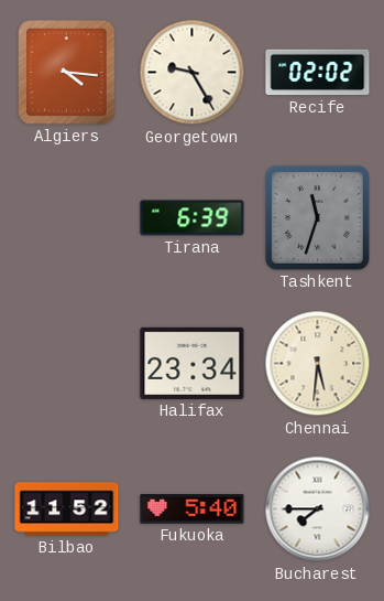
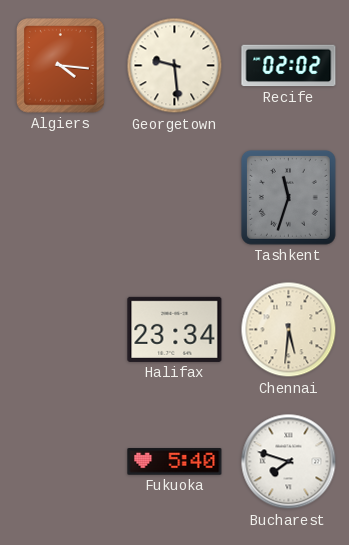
Georgetown: 9:25 -> 9:29
Tirana: 6:39 -> none
Bilbao: 11:52 -> none
Bucharest: 7:45 -> 7:48
